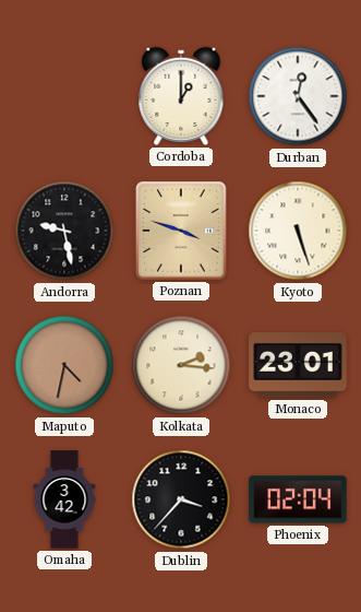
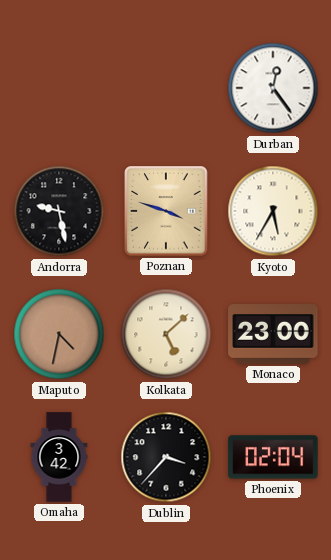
Cordoba: 1:00 -> none
Kyoto: 5:27 -> 5:35
Kolkata: 2:16 -> 5:08
Monaco: 23:01 -> 23:00
